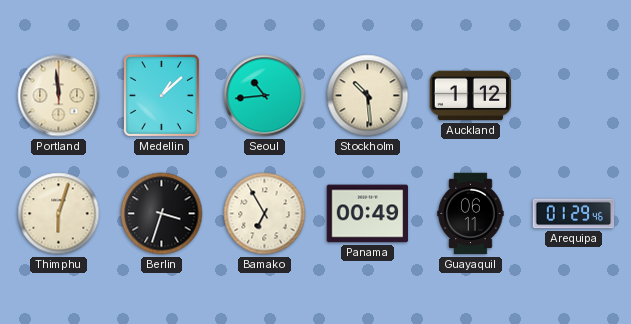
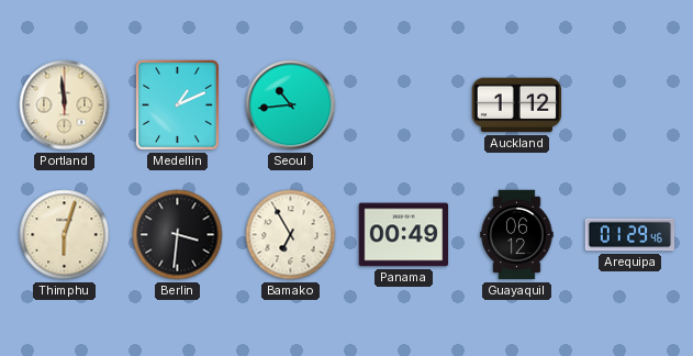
Medellin: 1:08 -> 1:11
Stockholm: 10:29 -> none
Berlin: 3:33 -> 3:31
Guayaquil: 06:11 -> 06:12
